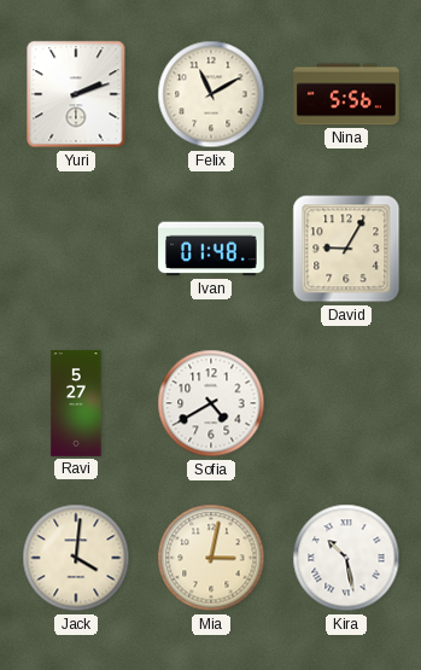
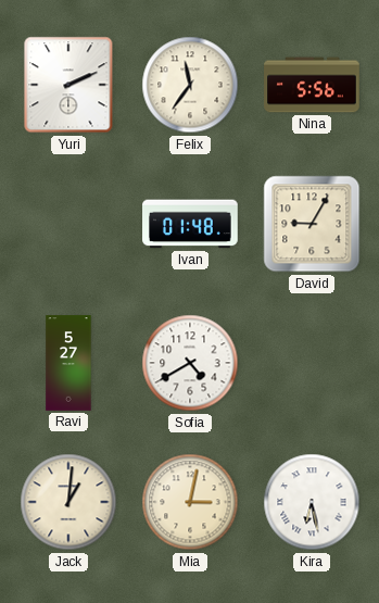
Yuri: 2:12 -> 2:11
Felix: 11:10 -> 11:36
Jack: 4:01 -> 1:01
Kira: 10:28 -> 6:28
